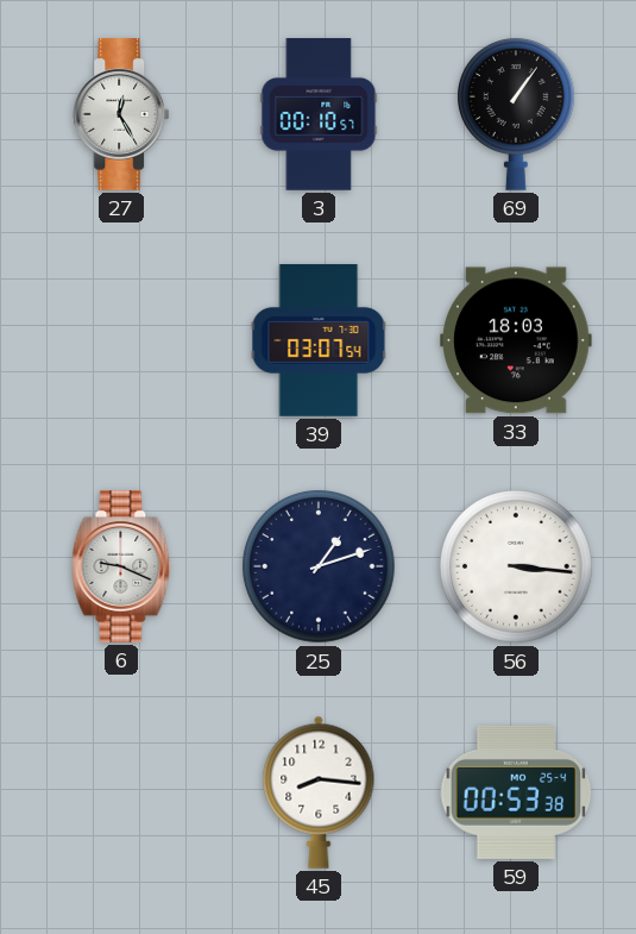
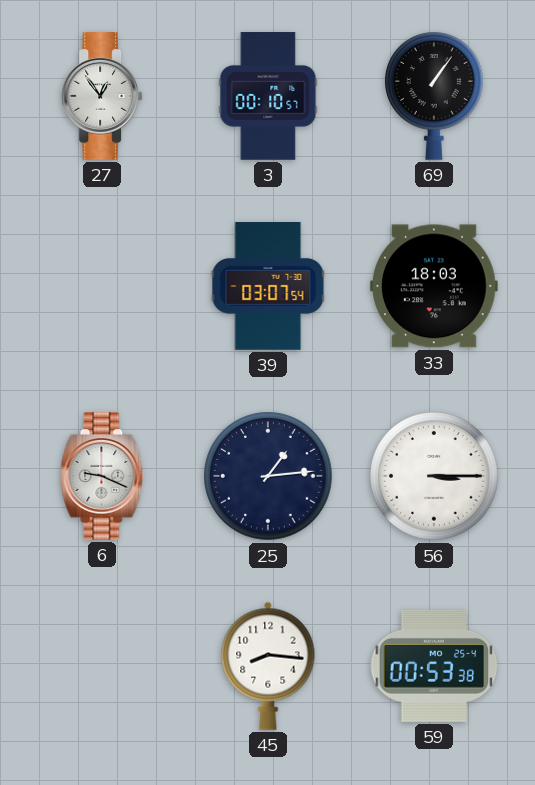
27: 12:25 -> 12:54
25: 1:12 -> 1:14
56: 3:16 -> 3:15
